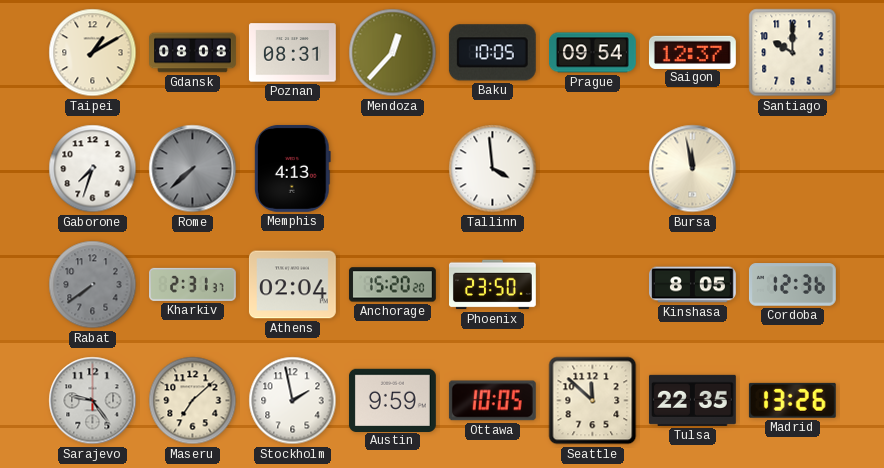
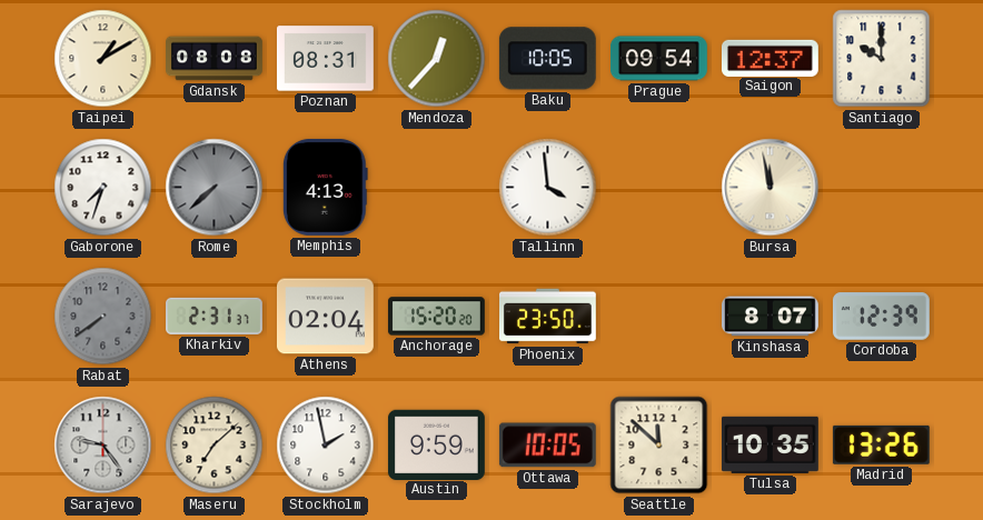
Kinshasa: 8:05 -> 8:07
Cordoba: 12:36 -> 12:39
Tulsa: 22:35 -> 10:35
